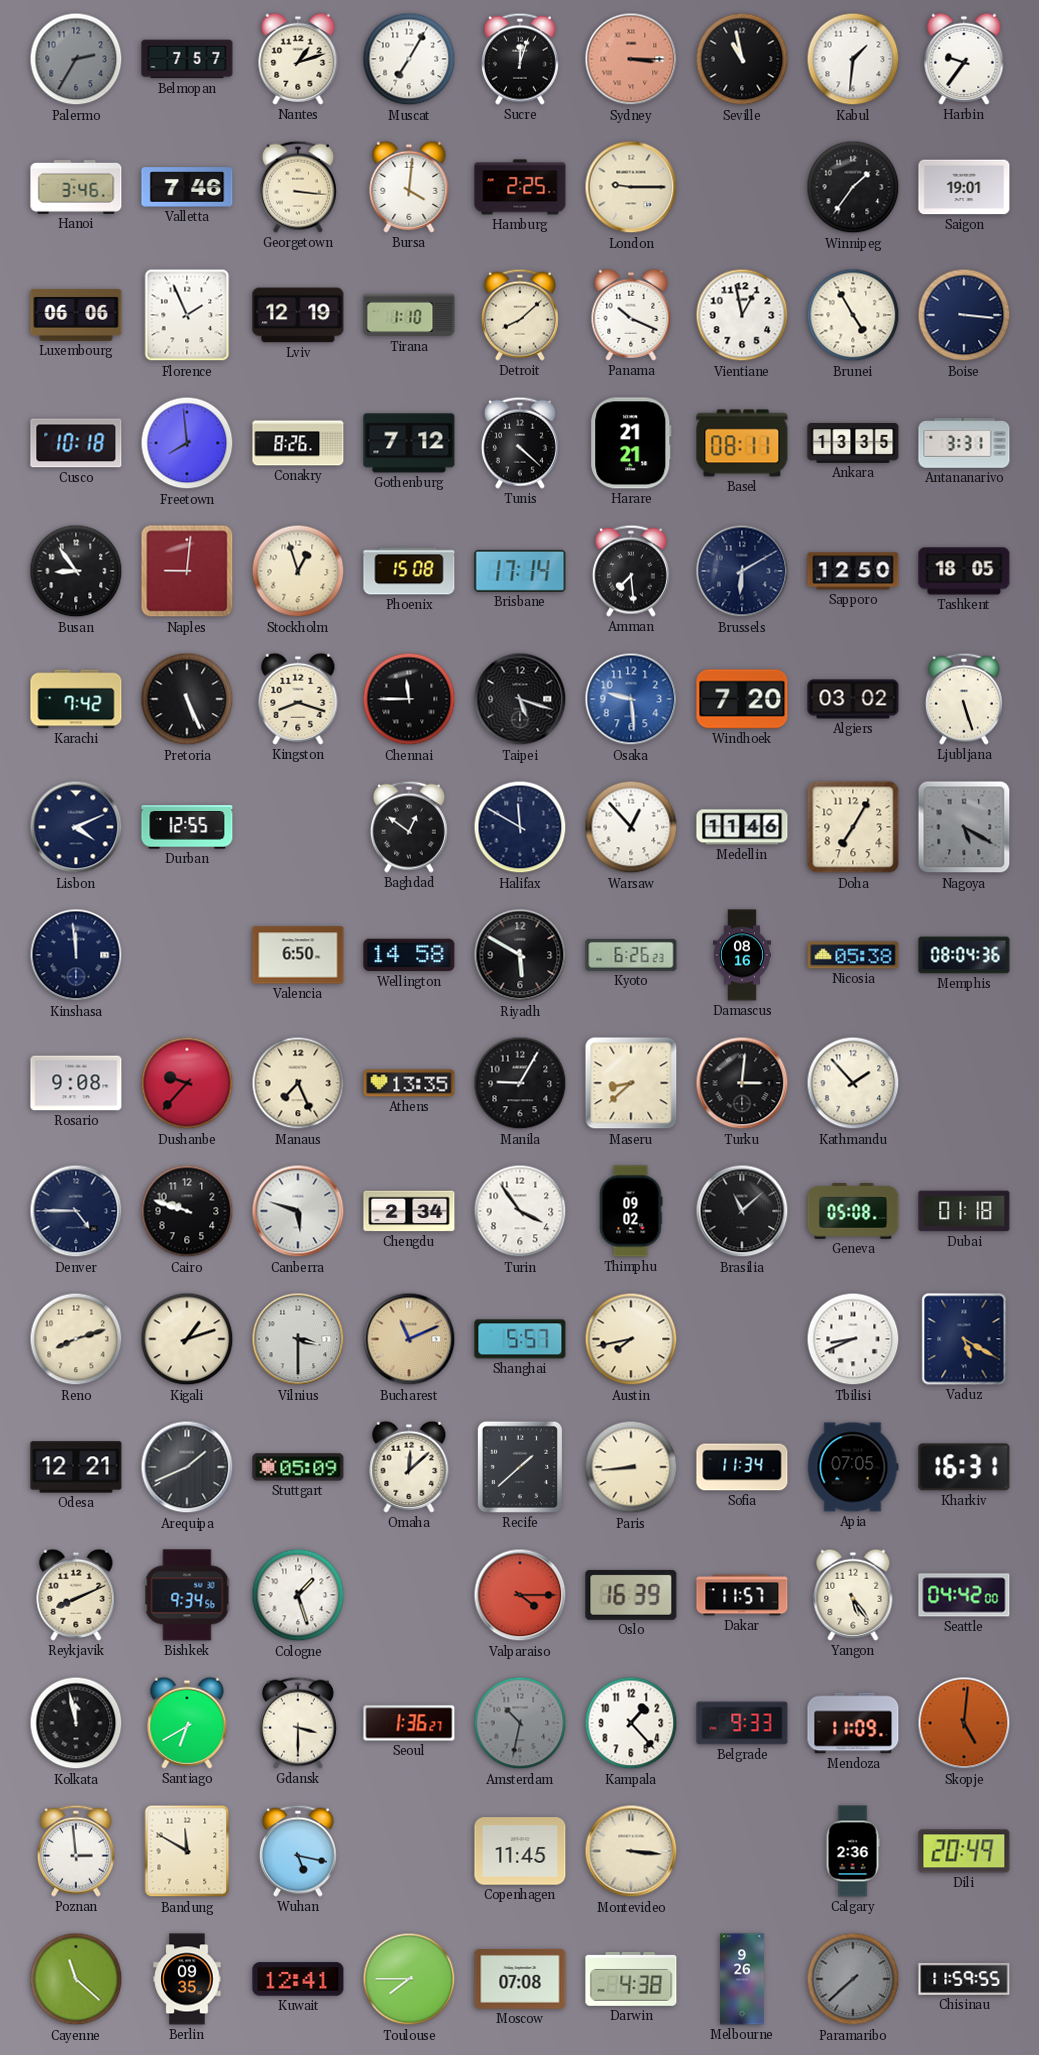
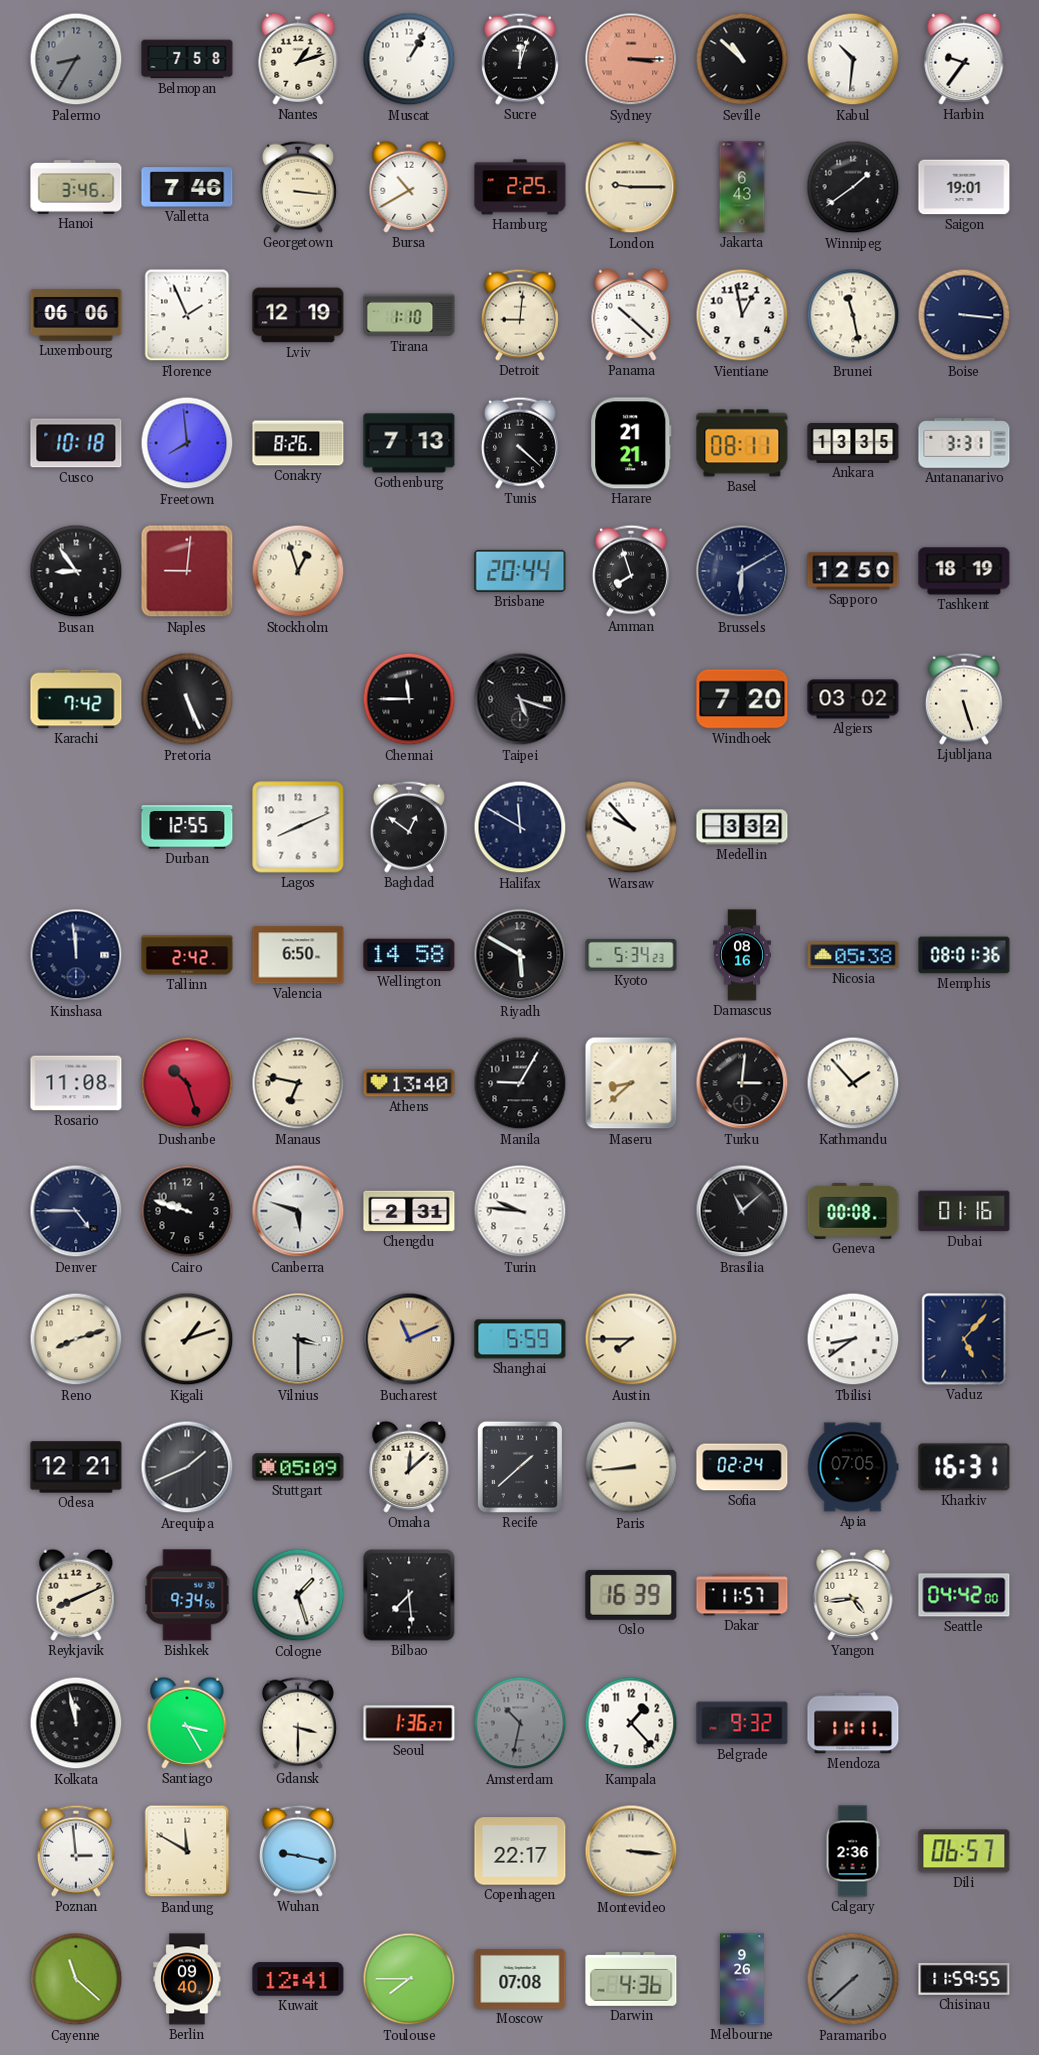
Palermo: 2:35 -> 8:35
Belmopan: 7:57 -> 7:58
Muscat: 7:05 -> 1:05
Seville: 10:58 -> 10:52
Kabul: 1:31 -> 10:31
Bursa: 4:01 -> 10:40
Jakarta: none -> 6:43
Winnipeg: 1:36 -> 1:39
Detroit: 8:08 -> 9:01
Panama: 10:19 -> 10:22
Brunei: 4:55 -> 11:28
Gothenburg: 7:12 -> 7:13
Phoenix: 15:08 -> none
Brisbane: 17:14 -> 20:44
Amman: 7:29 -> 7:57
Tashkent: 18:05 -> 18:19
Kingston: 8:18 -> none
Osaka: 9:29 -> none
Lisbon: 4:11 -> none
Lagos: none -> 8:11
Warsaw: 12:53 -> 9:53
Medellin: 11:46 -> 3:32
Doha: 7:05 -> none
Nagoya: 5:20 -> none
Tallinn: none -> 2:42
Kyoto: 6:26 -> 5:34
Memphis: 08:04 -> 08:01
Rosario: 9:08 -> 11:08
Dushanbe: 9:37 -> 10:27
Manaus: 7:26 -> 6:47
Athens: 13:35 -> 13:40
Chengdu: 2:34 -> 2:31
Turin: 3:54 -> 9:46
Thimphu: 09:02 -> none
Geneva: 05:08 -> 00:08
Dubai: 01:18 -> 01:16
Shanghai: 5:57 -> 5:59
Austin: 7:43 -> 7:45
Tbilisi: 8:41 -> 8:39
Vaduz: 5:20 -> 5:07
Sofia: 11:34 -> 02:24
Bilbao: none -> 7:29
Valparaiso: 4:15 -> none
Yangon: 5:24 -> 4:44
Santiago: 6:40 -> 3:25
Belgrade: 9:33 -> 9:32
Mendoza: 11:09 -> 11:11
Skopje: 5:01 -> none
Wuhan: 5:17 -> 9:17
Copenhagen: 11:45 -> 22:17
Dili: 20:49 -> 06:57
Berlin: 09:35 -> 09:40
Darwin: 4:38 -> 4:36
